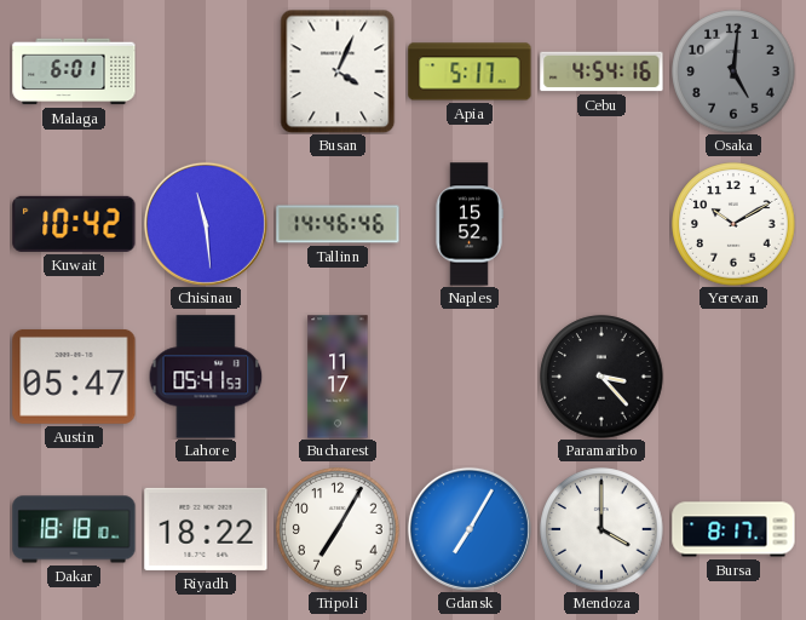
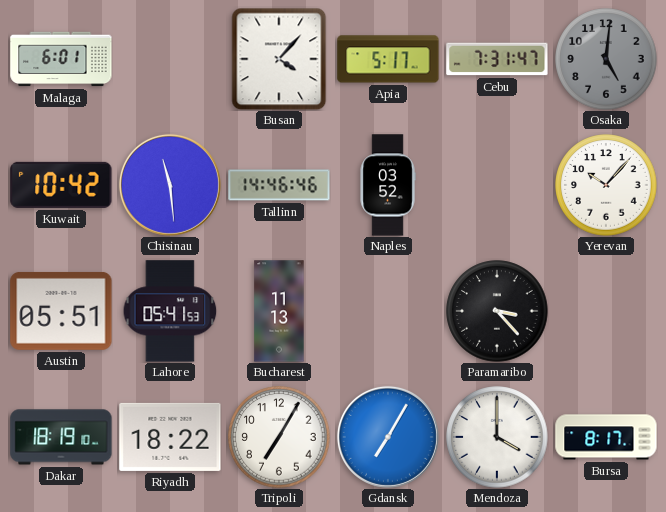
Busan: 4:04 -> 4:07
Cebu: 4:54 -> 7:31
Naples: 15:52 -> 03:52
Yerevan: 10:10 -> 10:07
Austin: 05:47 -> 05:51
Bucharest: 11:17 -> 11:13
Dakar: 18:18 -> 18:19
